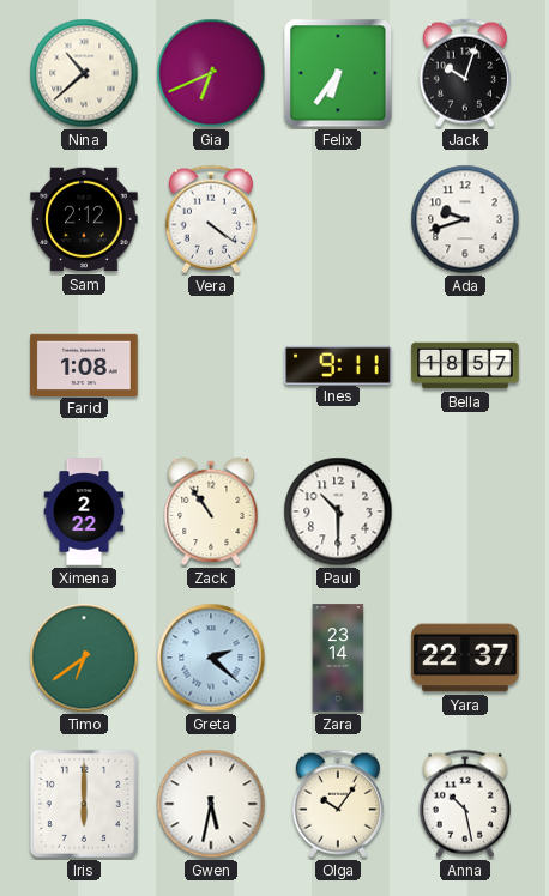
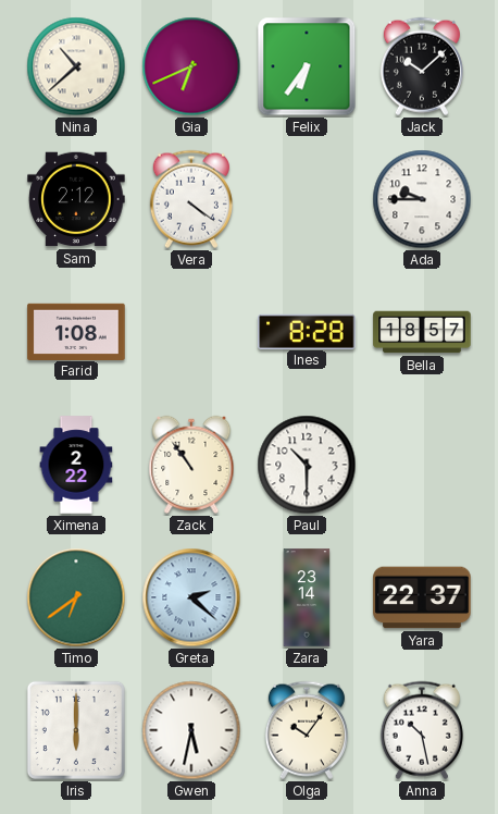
Jack: 10:03 -> 10:08
Ada: 9:42 -> 9:45
Ines: 9:11 -> 8:28
